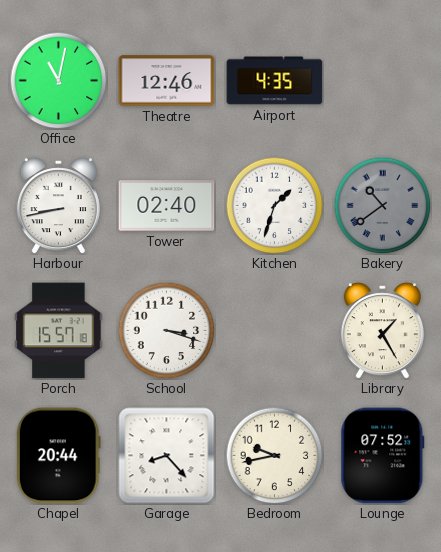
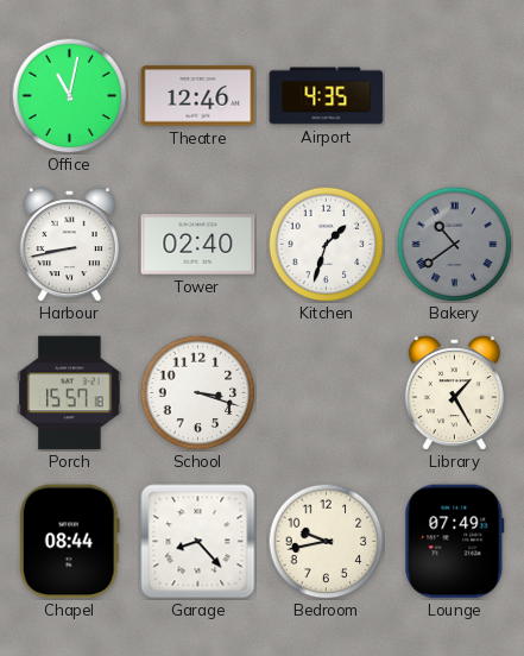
Chapel: 20:44 -> 08:44
Lounge: 07:52 -> 07:49
